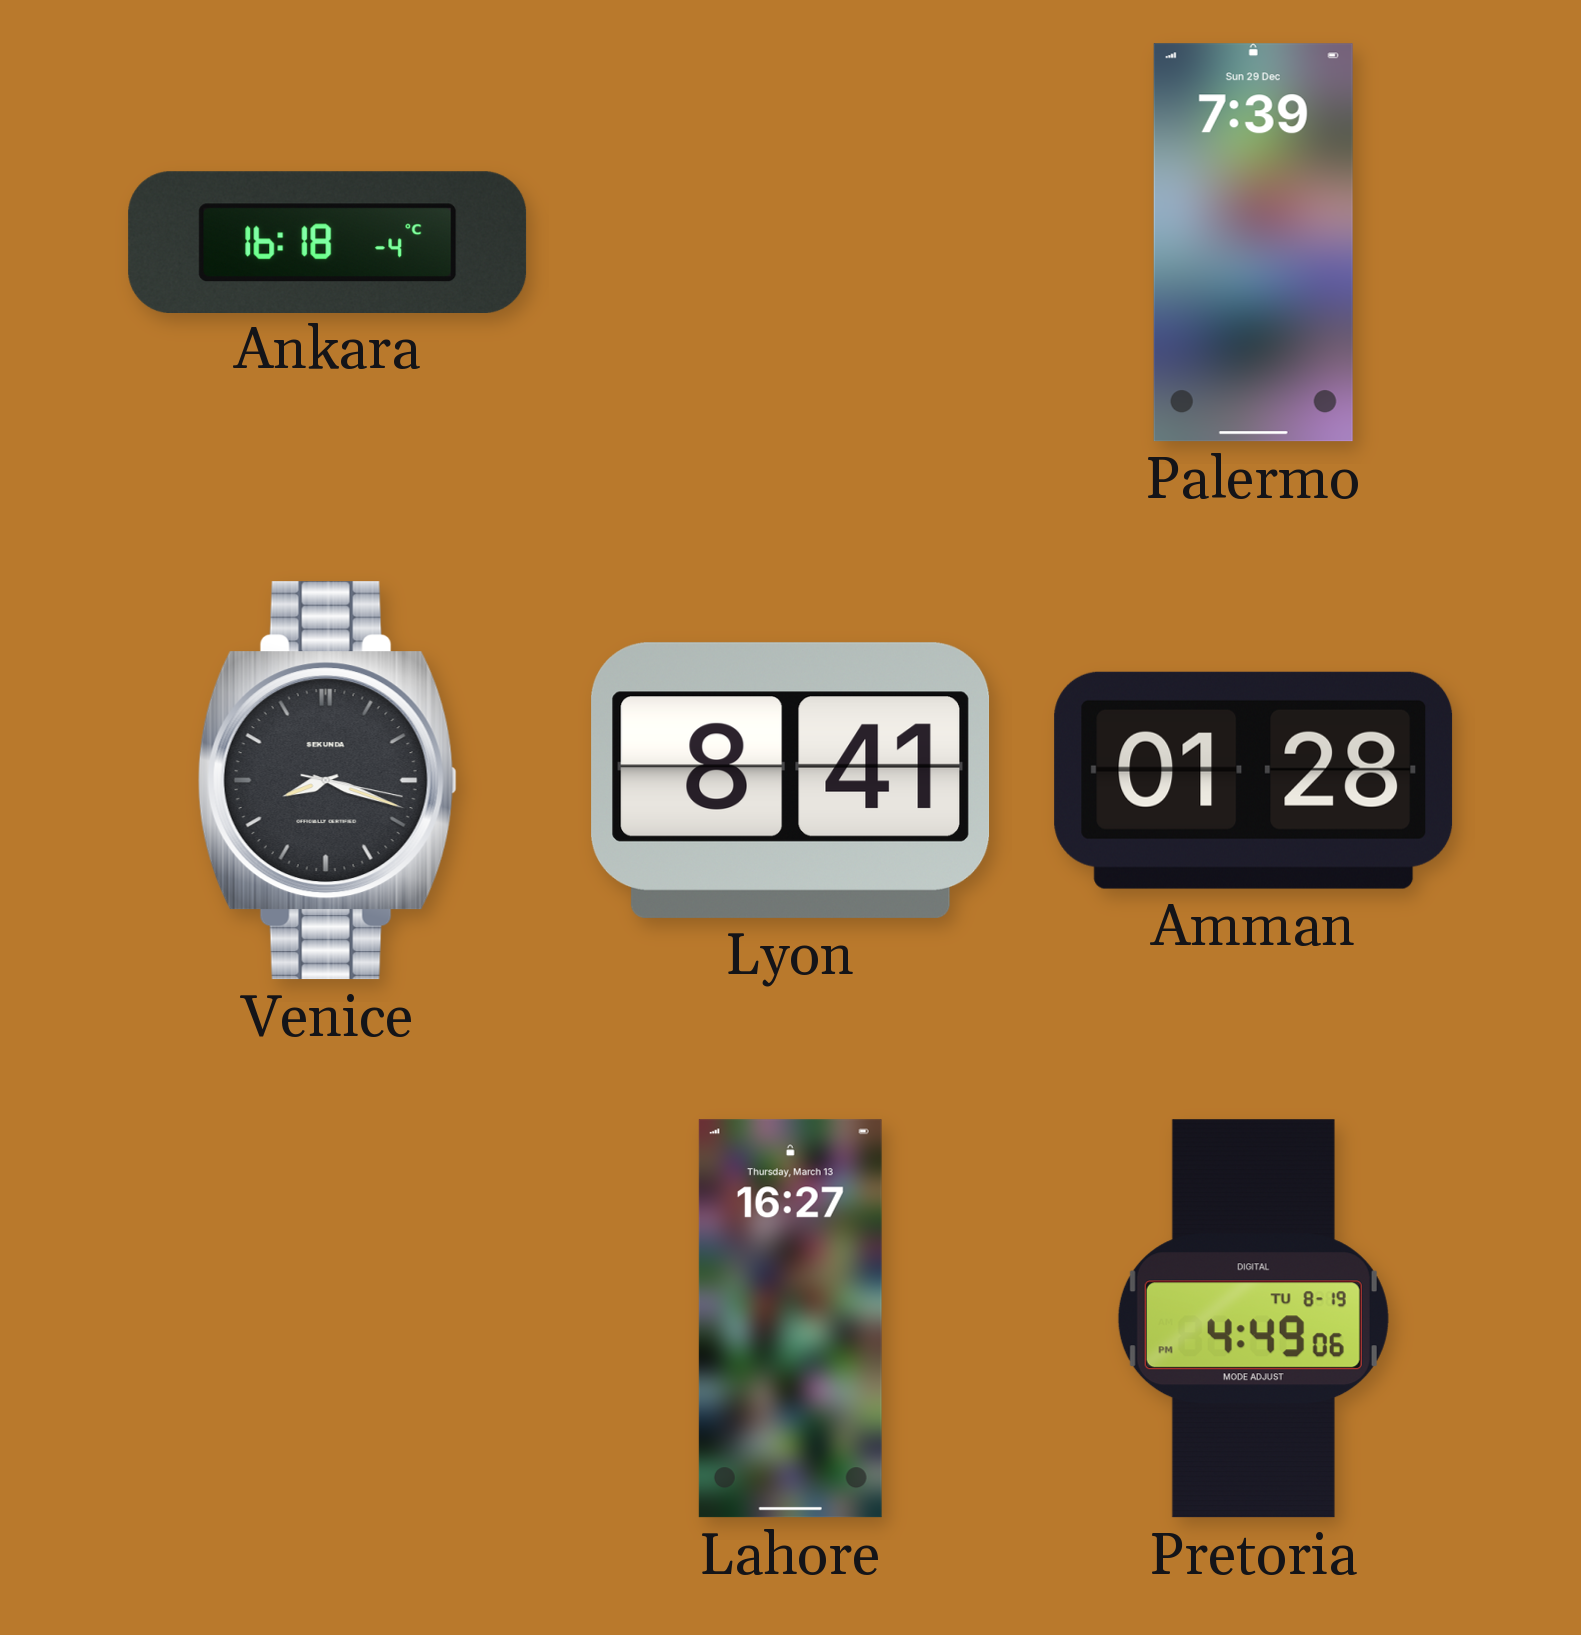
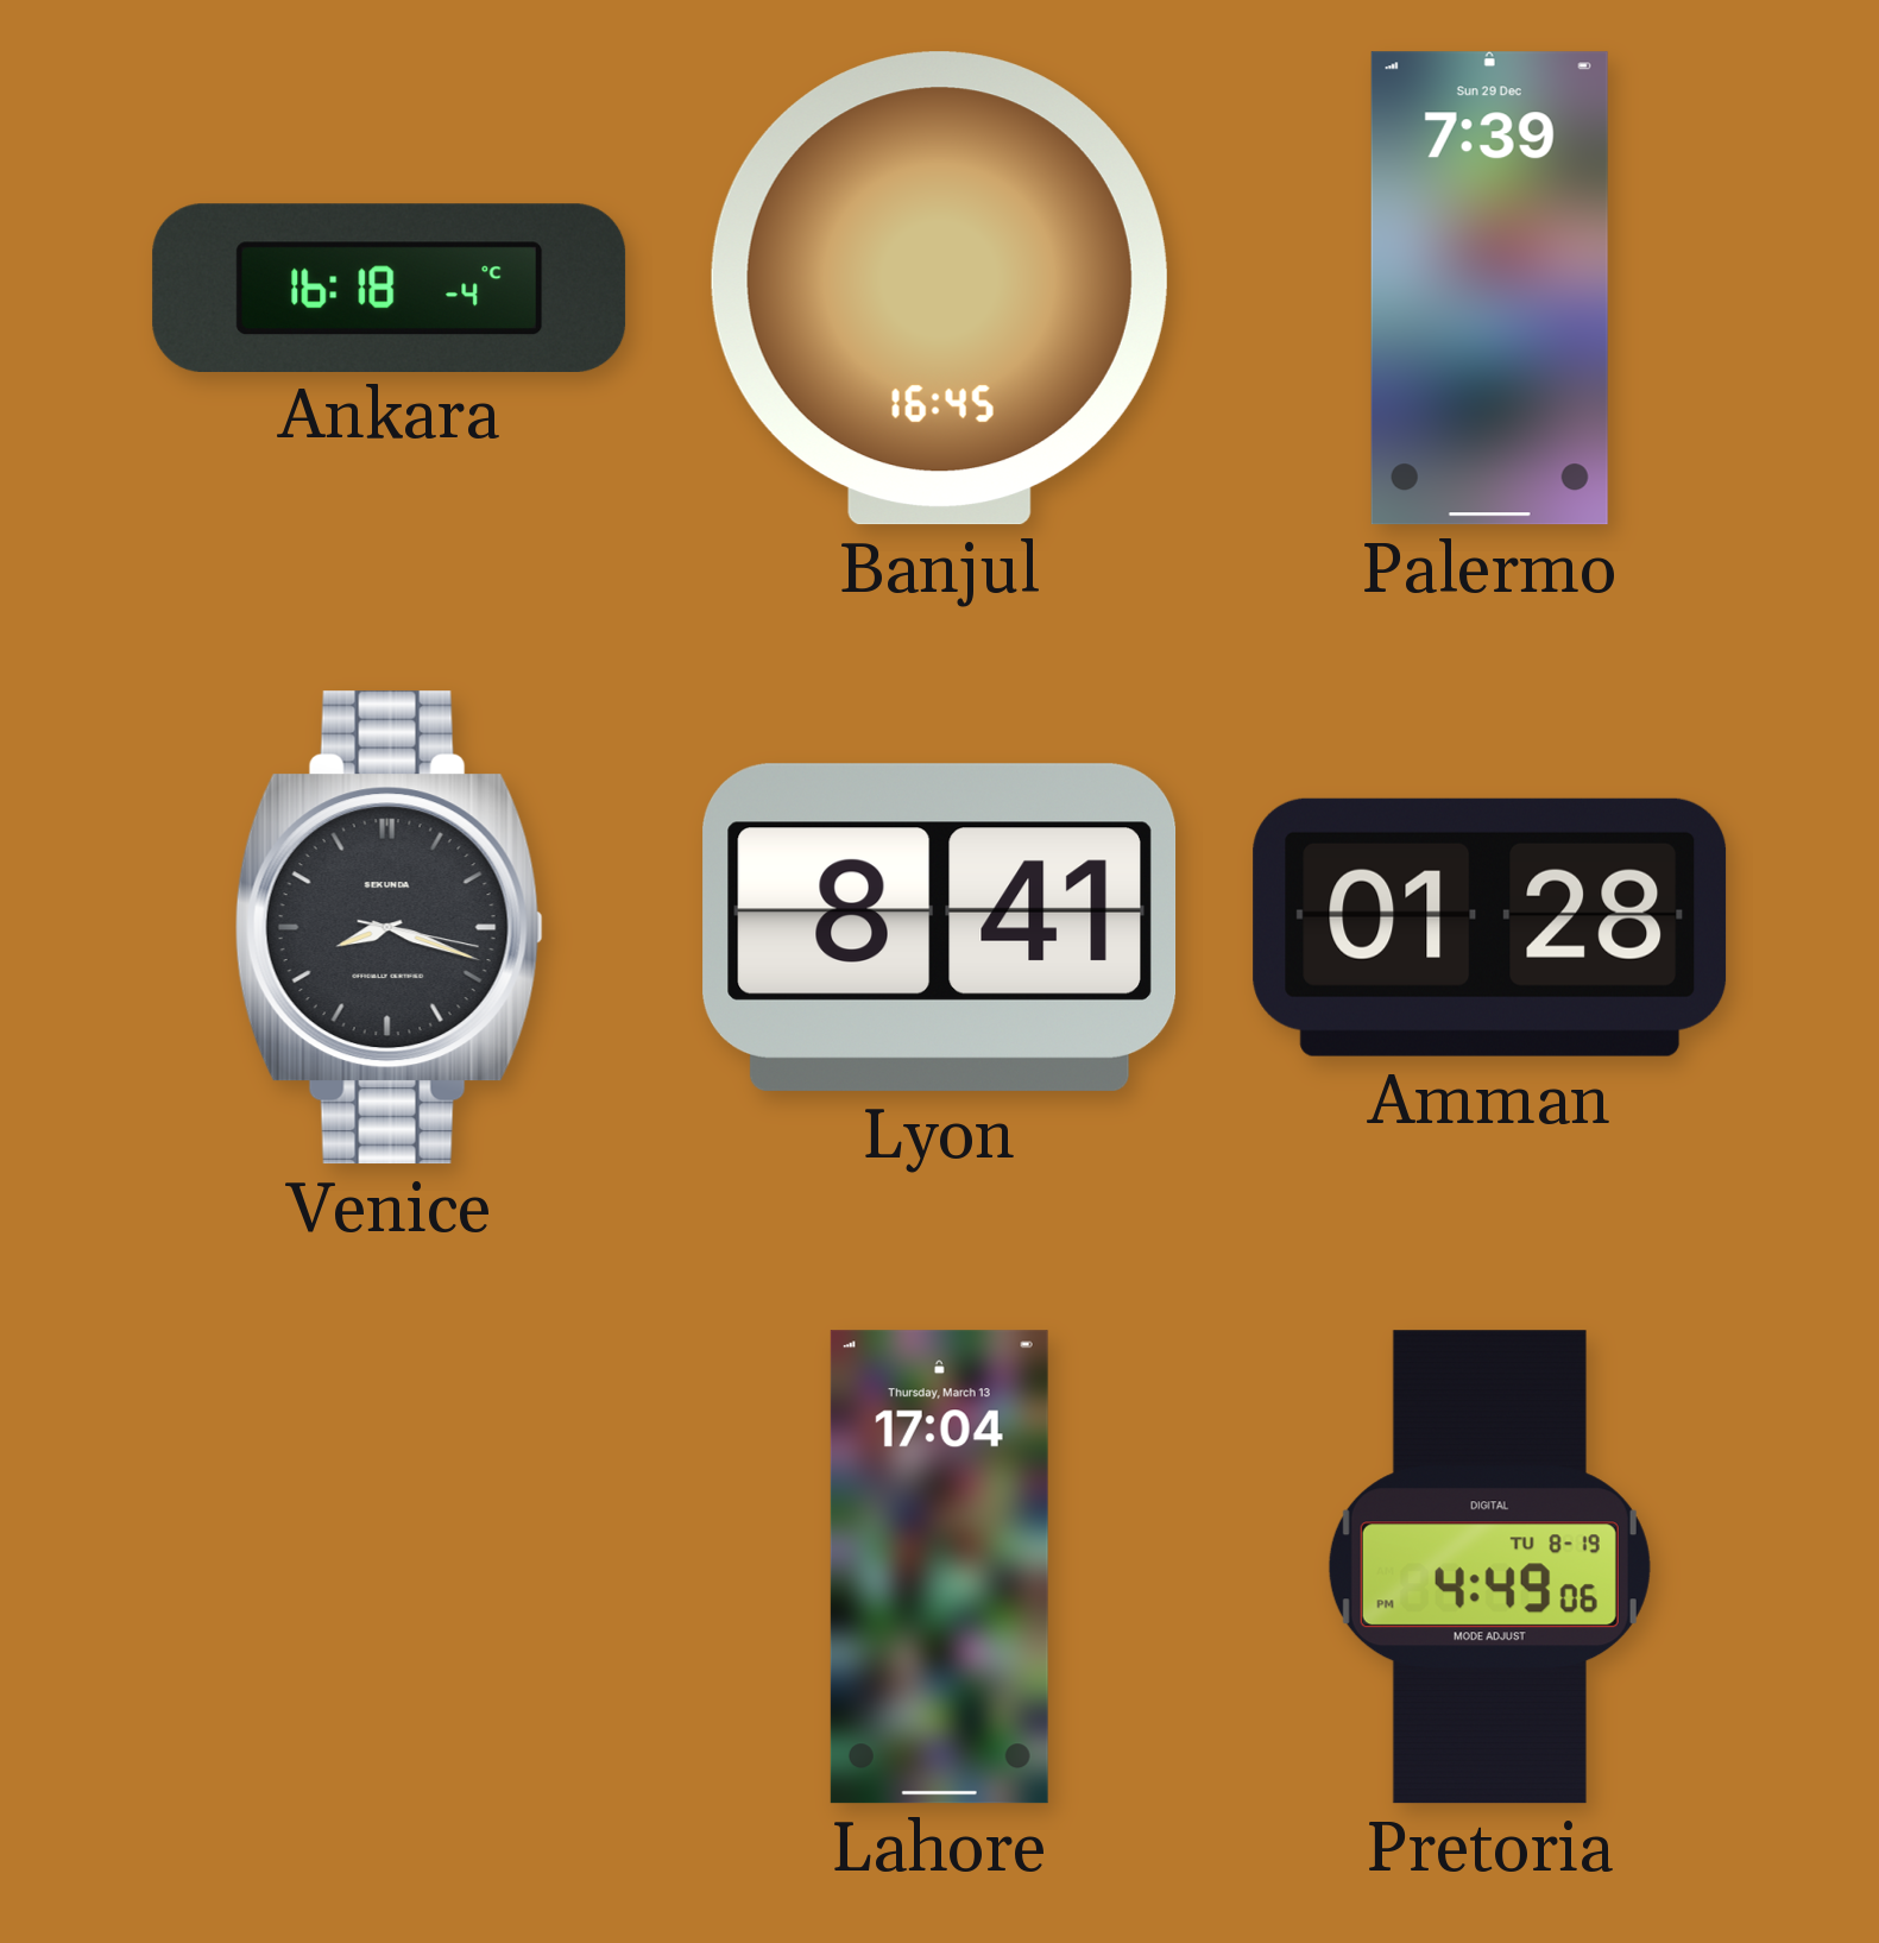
Banjul: none -> 16:45
Lahore: 16:27 -> 17:04
